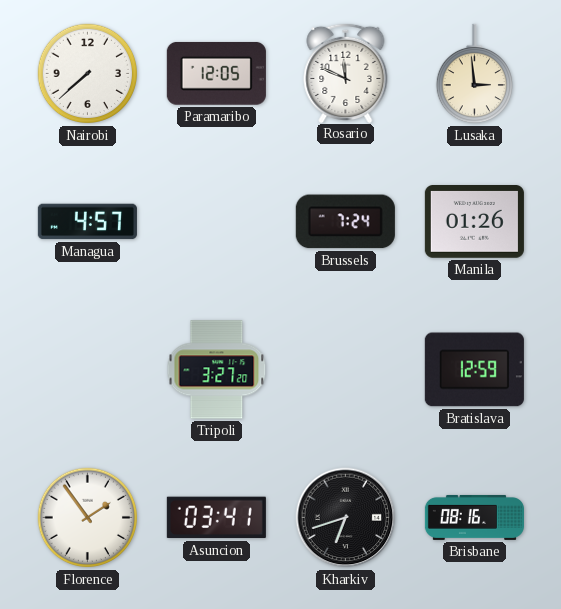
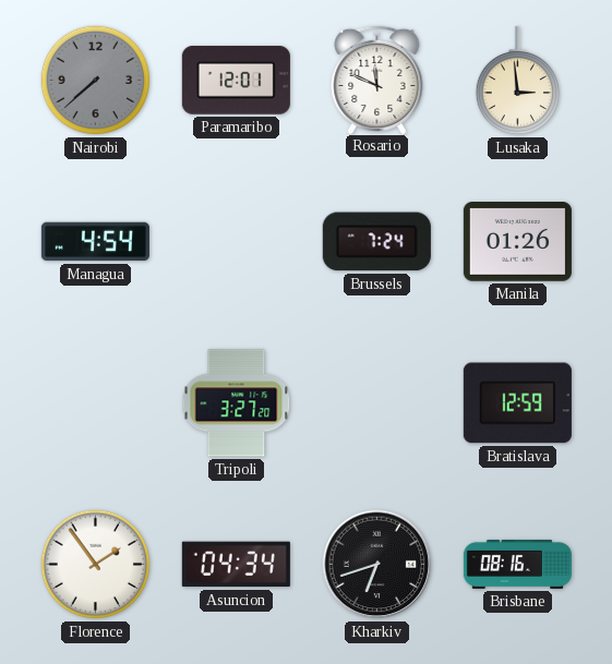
Nairobi dial: white -> grey
Paramaribo: 12:05 -> 12:01
Managua: 4:57 -> 4:54
Asuncion: 03:41 -> 04:34
